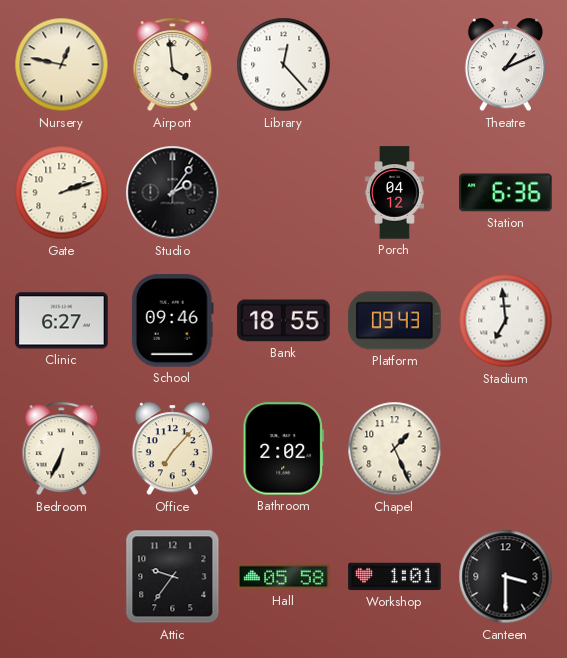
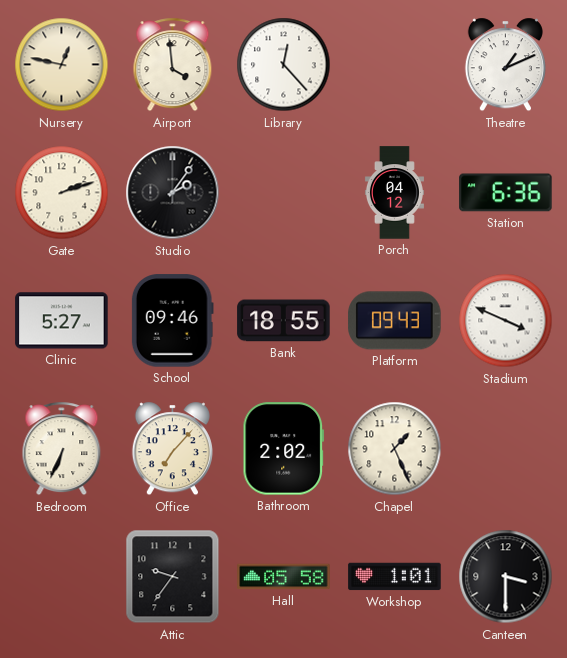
Clinic: 6:27 -> 5:27
Stadium: 6:59 -> 3:49
